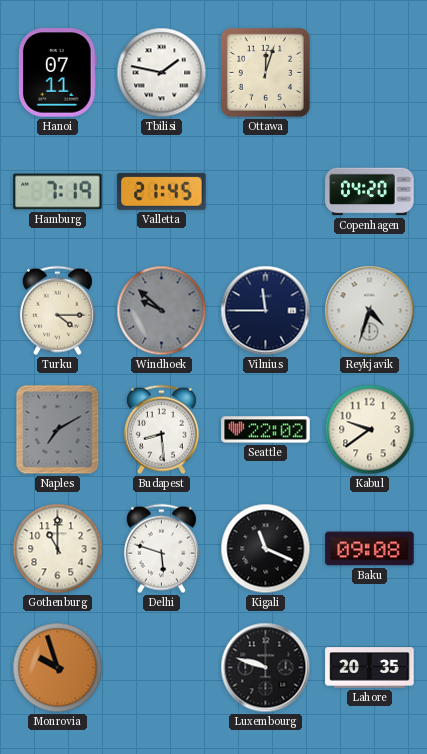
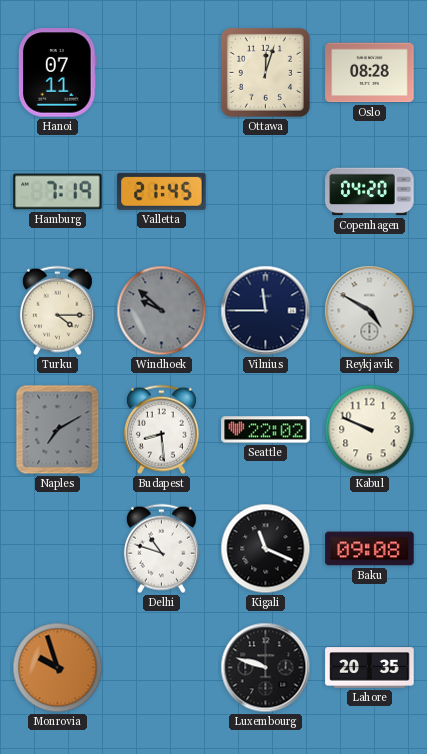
Tbilisi: 1:47 -> none
Oslo: none -> 08:28
Reykjavik: 4:33 -> 4:50
Kabul: 9:39 -> 9:49
Gothenburg: 11:00 -> none
Delhi: 5:48 -> 10:48
